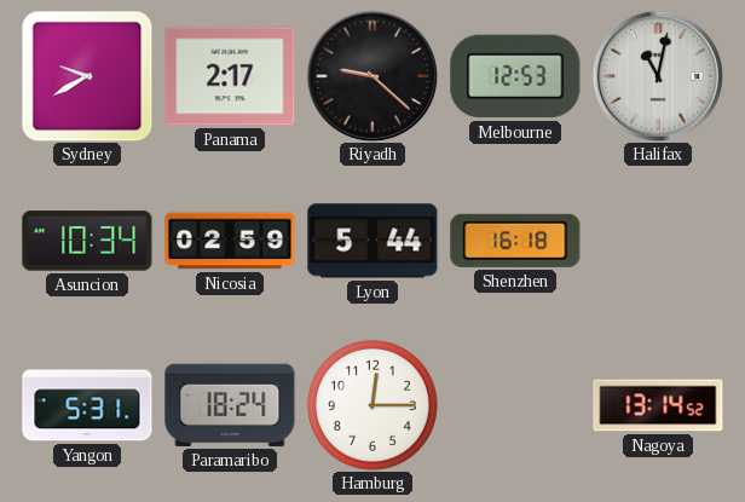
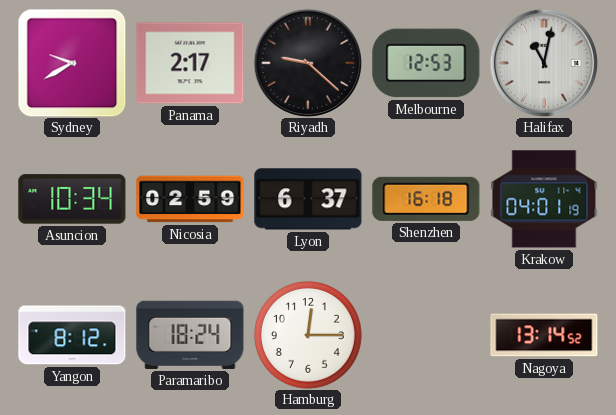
Lyon: 5:44 -> 6:37
Krakow: none -> 04:01
Yangon: 5:31 -> 8:12
